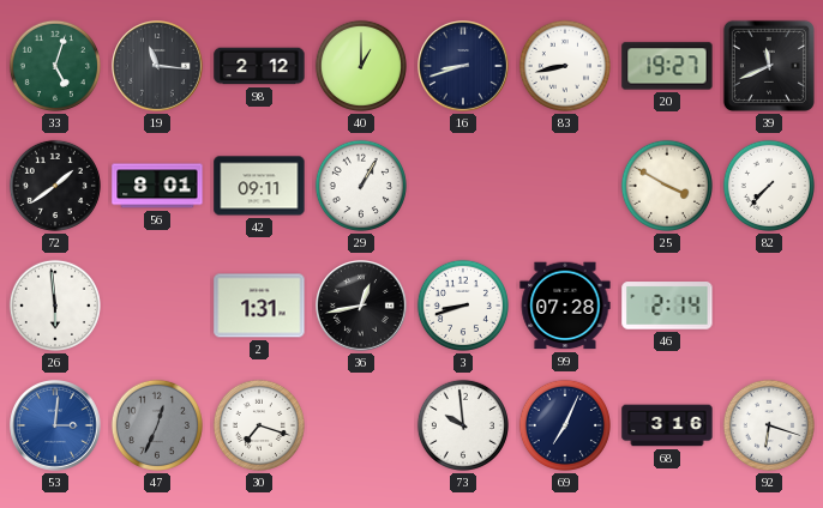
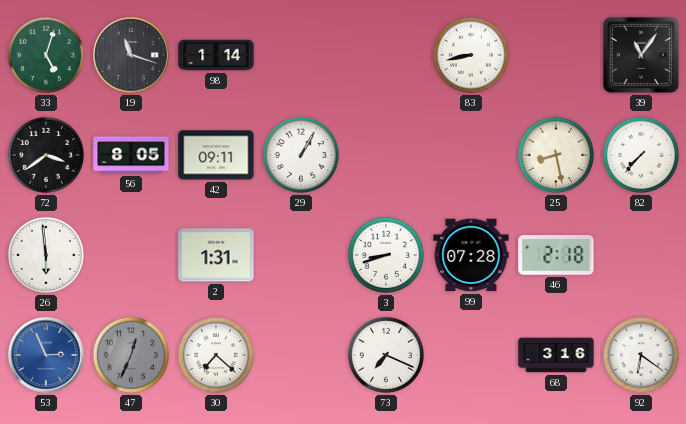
19: 11:16 -> 11:18
98: 2:12 -> 1:14
40: 1:00 -> none
16: 8:42 -> none
20: 19:27 -> none
39: 11:41 -> 11:06
72: 1:39 -> 3:39
56: 8:01 -> 8:05
25: 3:50 -> 8:28
36: 12:43 -> none
46: 2:14 -> 2:18
53: 3:01 -> 2:56
30: 7:18 -> 7:22
73: 9:59 -> 7:19
69: 7:04 -> none
92: 6:18 -> 6:21
